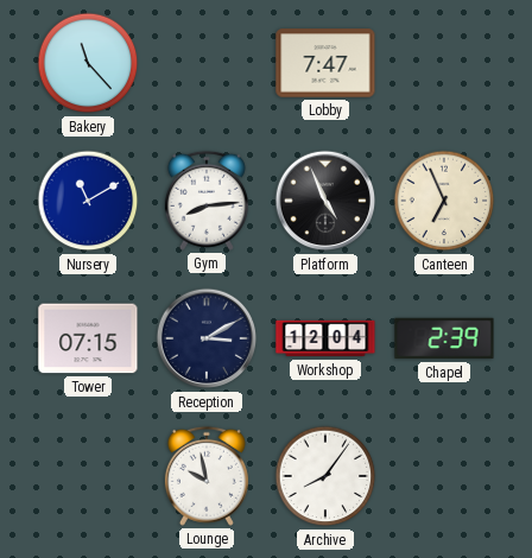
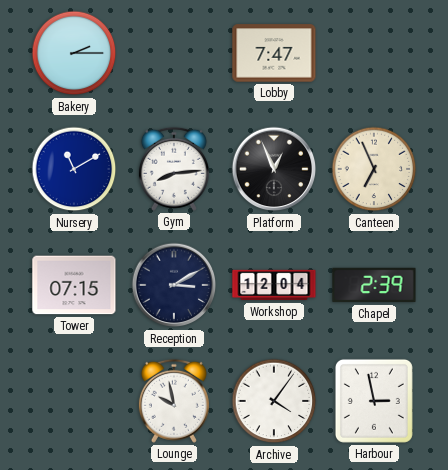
Bakery: 11:23 -> 2:15
Platform: 4:56 -> 12:56
Archive: 8:06 -> 4:06
Harbour: none -> 2:58
